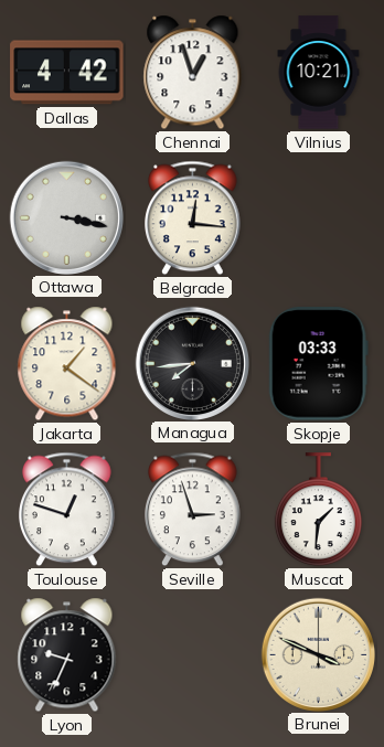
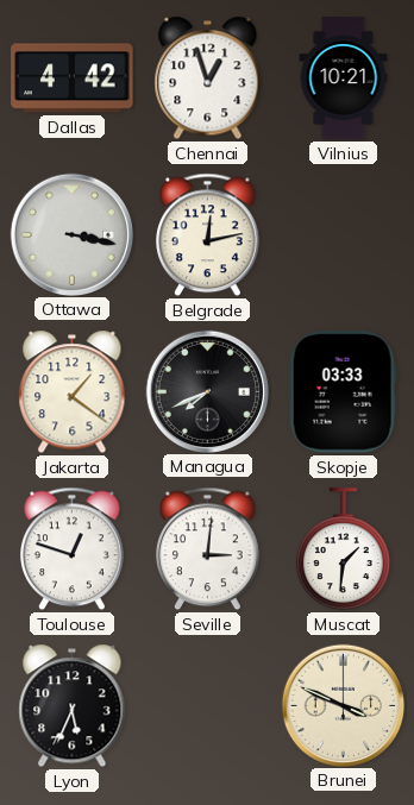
Belgrade: 12:16 -> 12:13
Managua: 7:44 -> 7:41
Seville: 2:57 -> 3:01
Lyon: 9:34 -> 5:34
